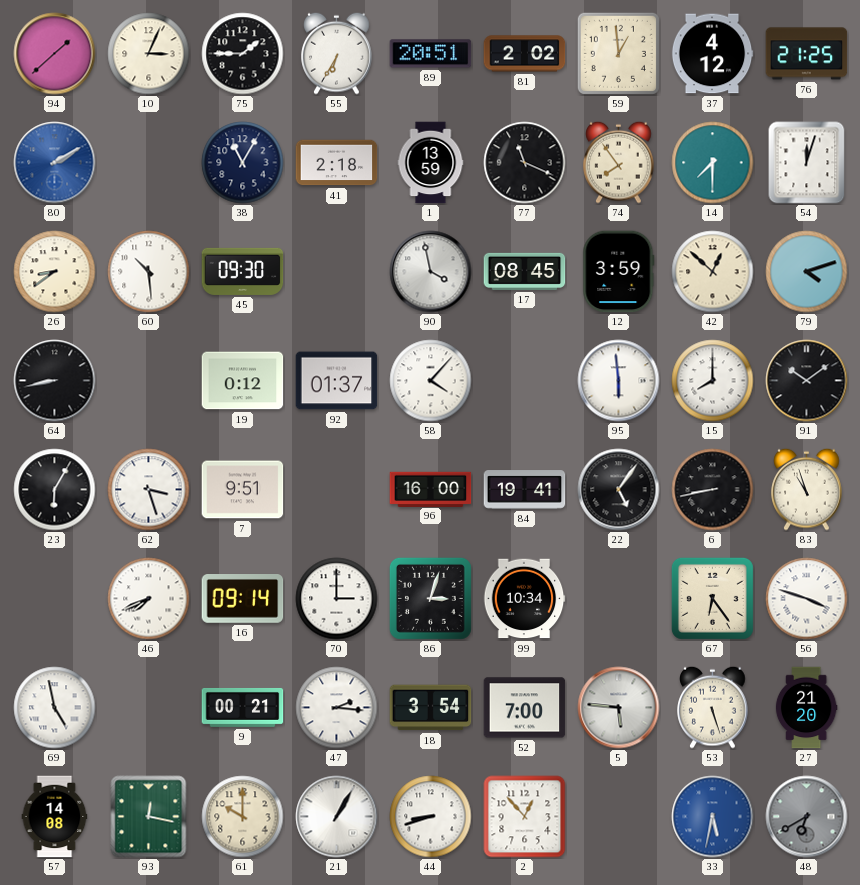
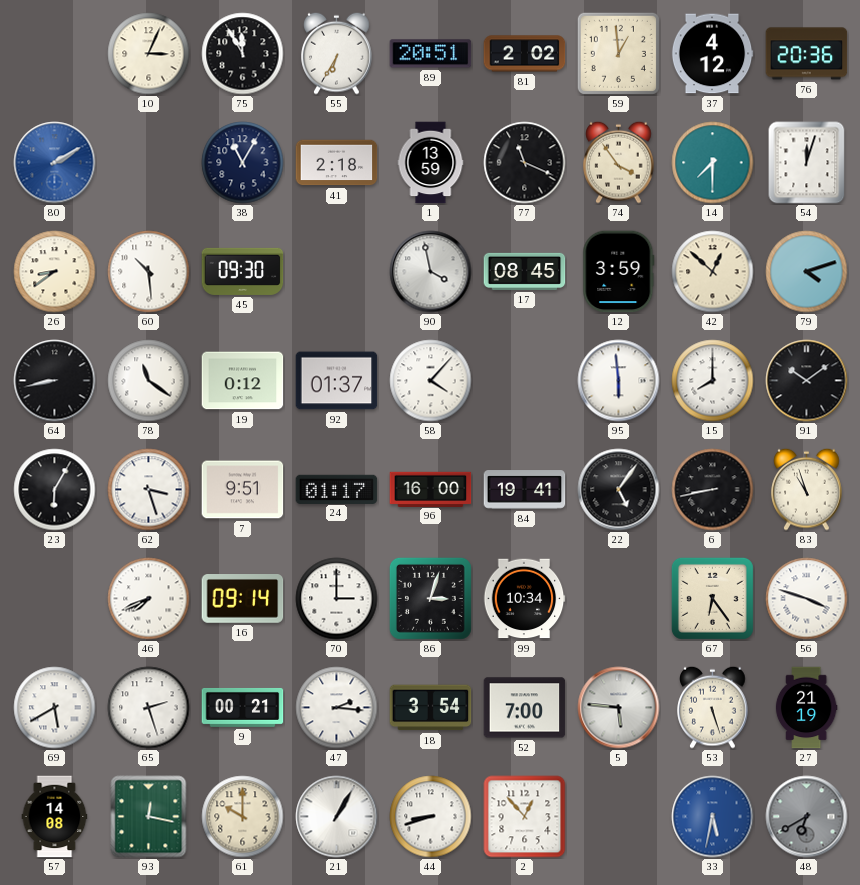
94: 1:38 -> none
75: 1:45 -> 11:55
76: 21:25 -> 20:36
74: 7:54 -> 3:54
78: none -> 11:21
24: none -> 01:17
69: 4:58 -> 5:40
65: none -> 2:27
27: 21:20 -> 21:19
